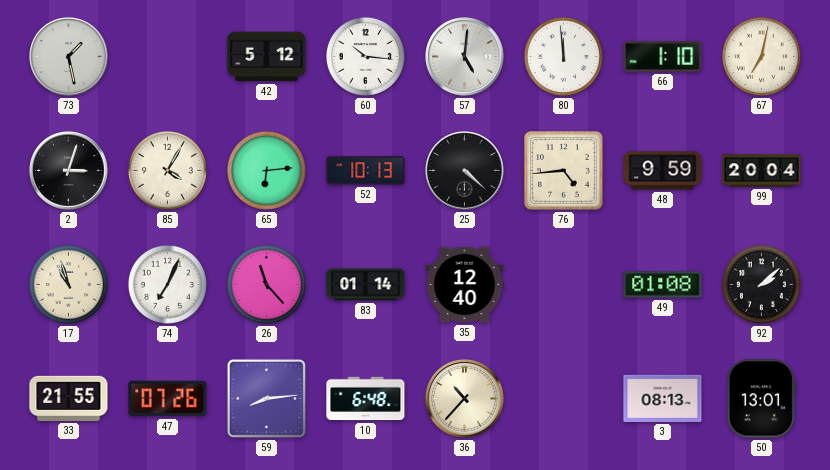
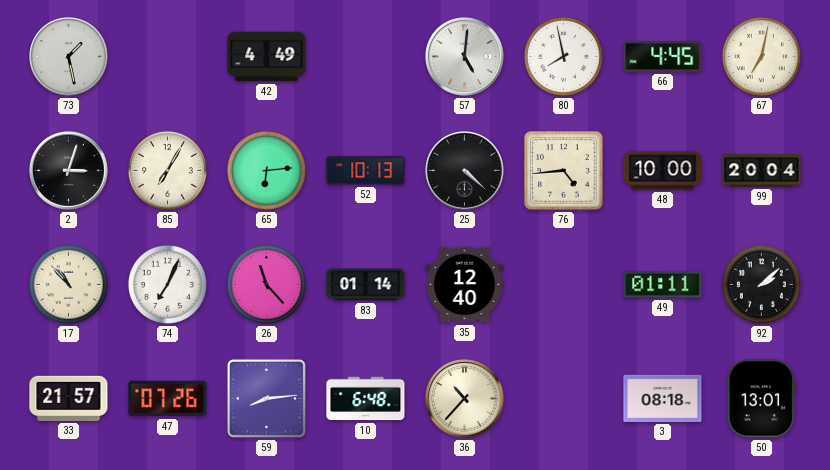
42: 5:12 -> 4:49
60: 10:16 -> none
80: 11:59 -> 7:58
66: 1:10 -> 4:45
85: 4:05 -> 7:05
48: 9:59 -> 10:00
17: 10:57 -> 10:53
49: 01:08 -> 01:11
33: 21:55 -> 21:57
3: 08:13 -> 08:18
